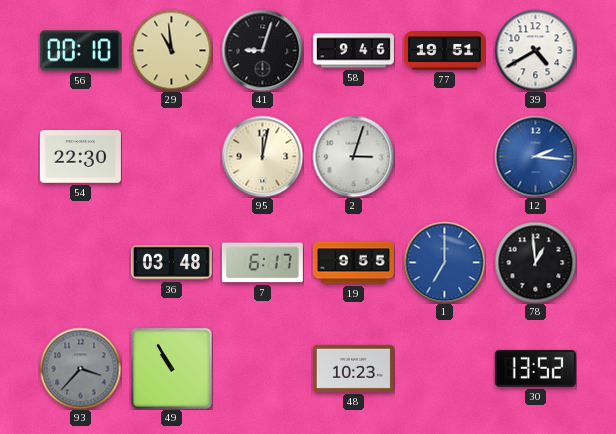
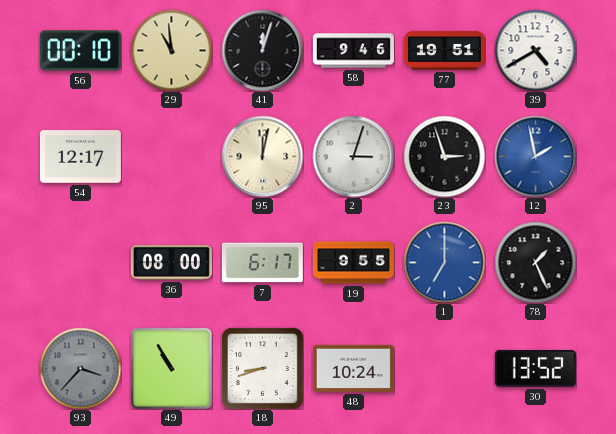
41: 9:03 -> 12:03
54: 22:30 -> 12:17
23: none -> 2:57
12: 2:16 -> 1:58
36: 03:48 -> 08:00
78: 12:59 -> 1:26
18: none -> 8:42
48: 10:23 -> 10:24
